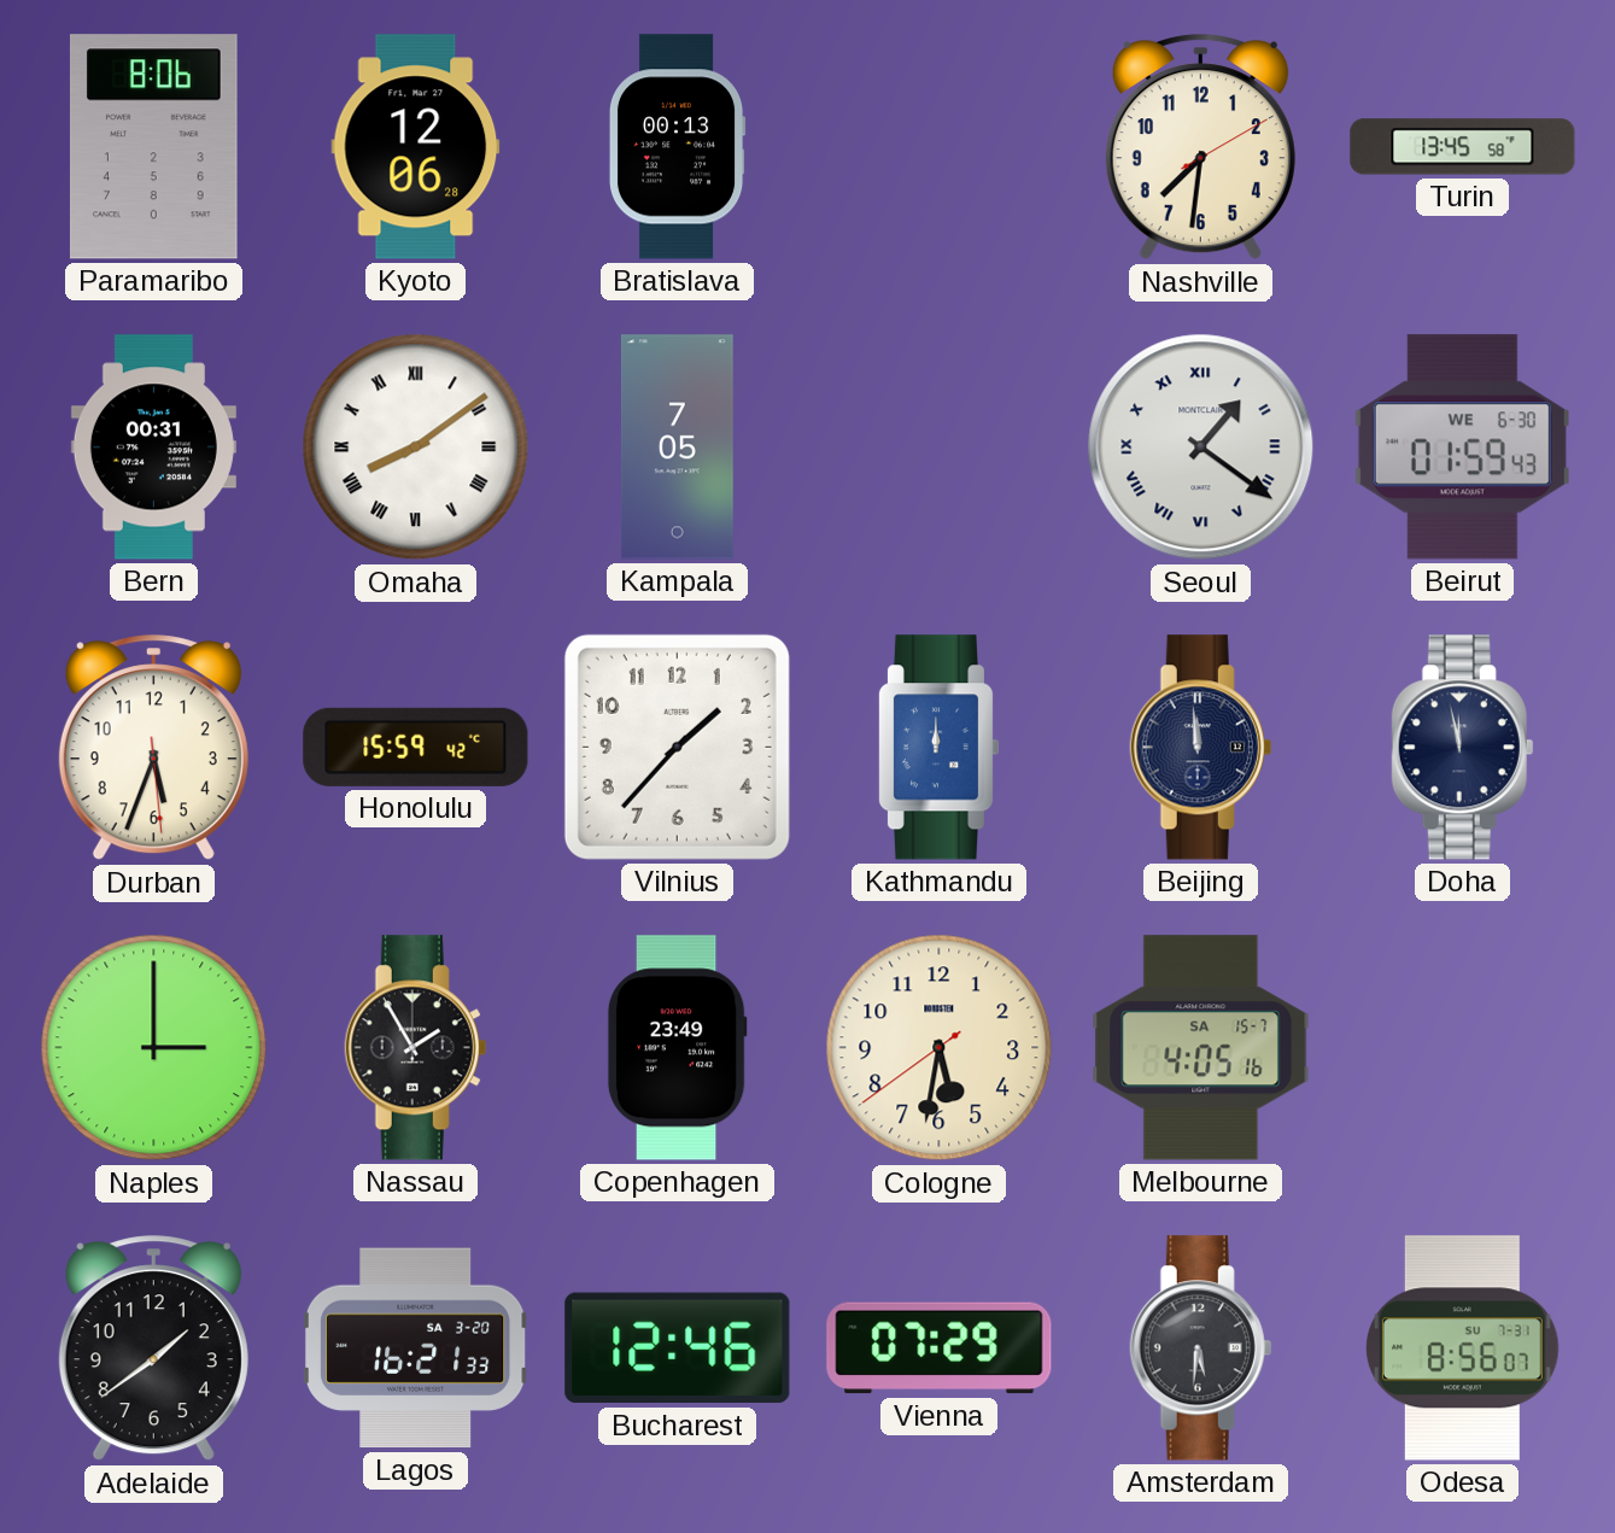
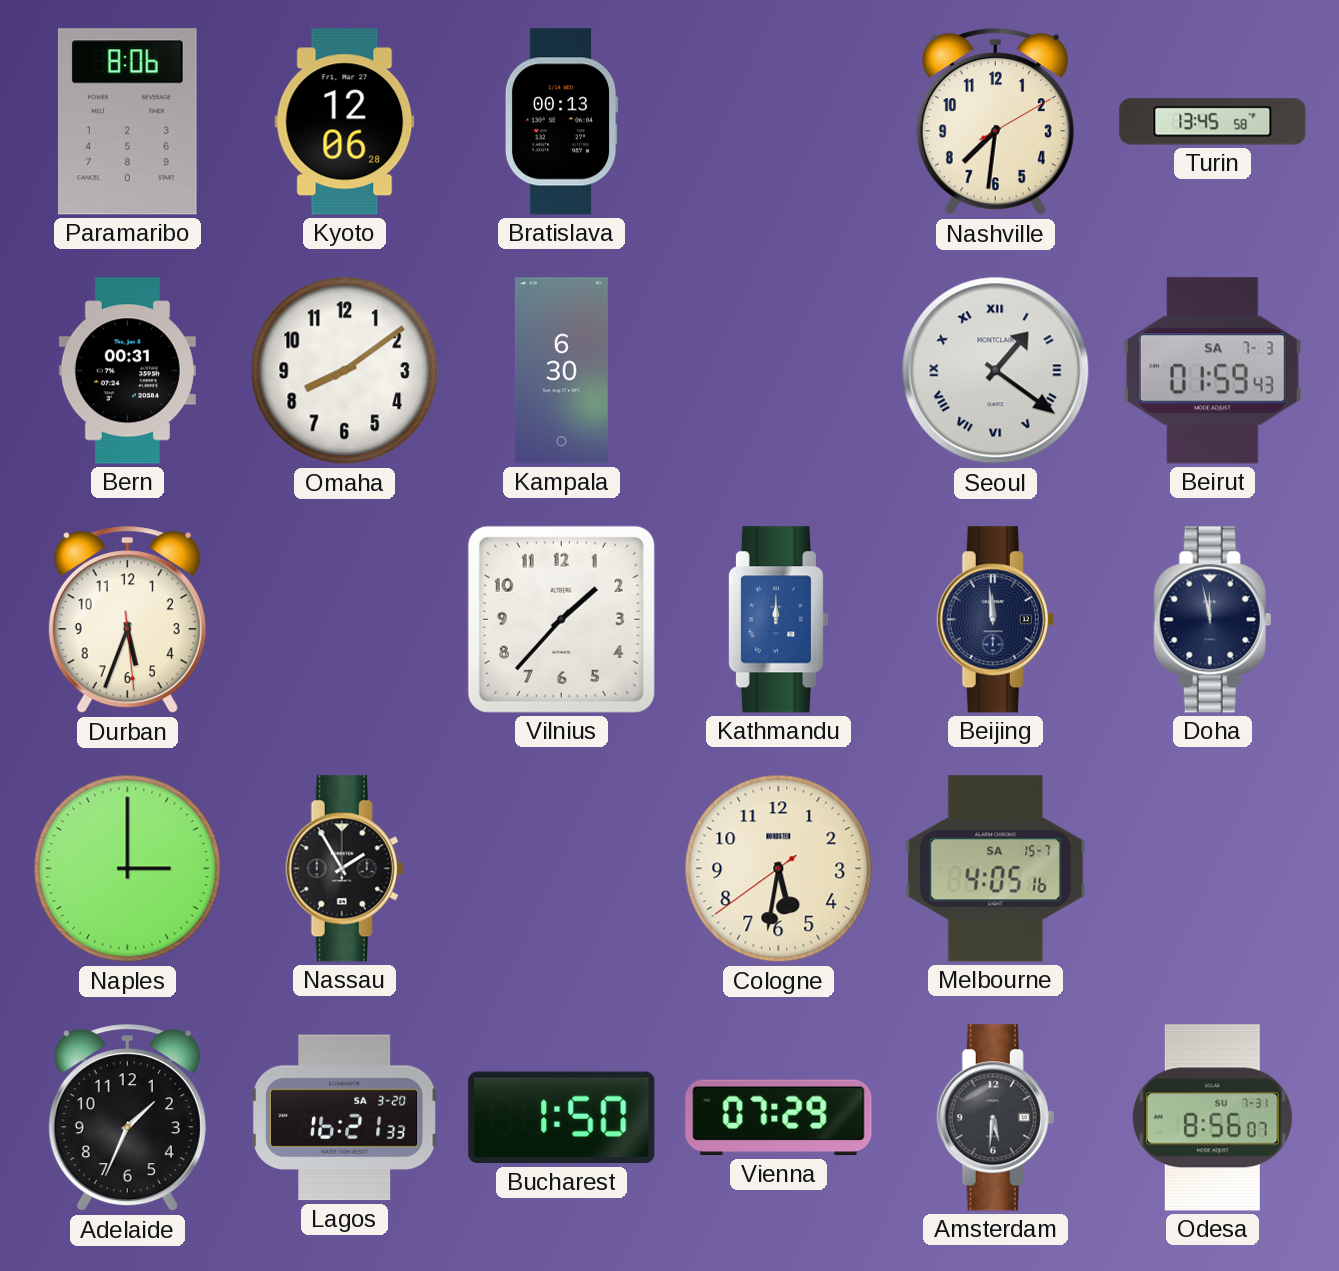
Omaha numerals: Roman -> Arabic
Kampala: 7:05 -> 6:30
Beirut date: WE 6-30 -> SA 7-3
Honolulu: 15:59 -> none
Copenhagen: 23:49 -> none
Adelaide: 1:39 -> 1:34
Bucharest: 12:46 -> 1:50
